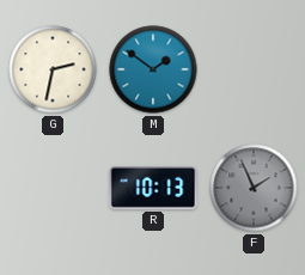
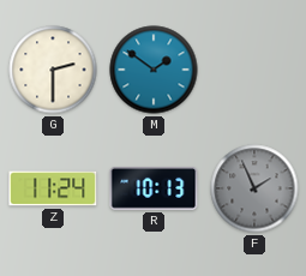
G: 2:32 -> 2:30
Z: none -> 11:24
